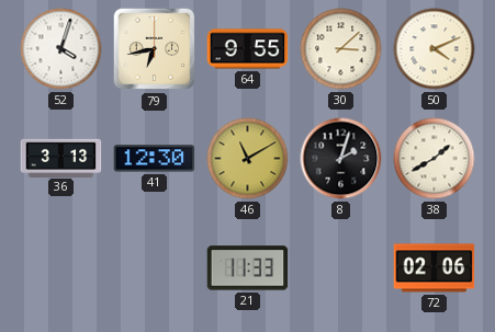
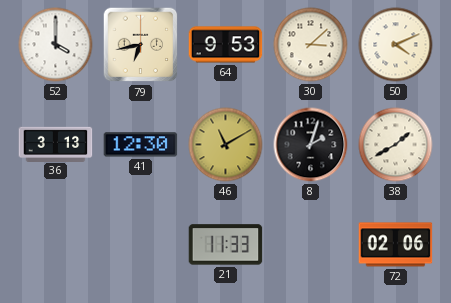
52: 4:03 -> 4:00
64: 9:55 -> 9:53
